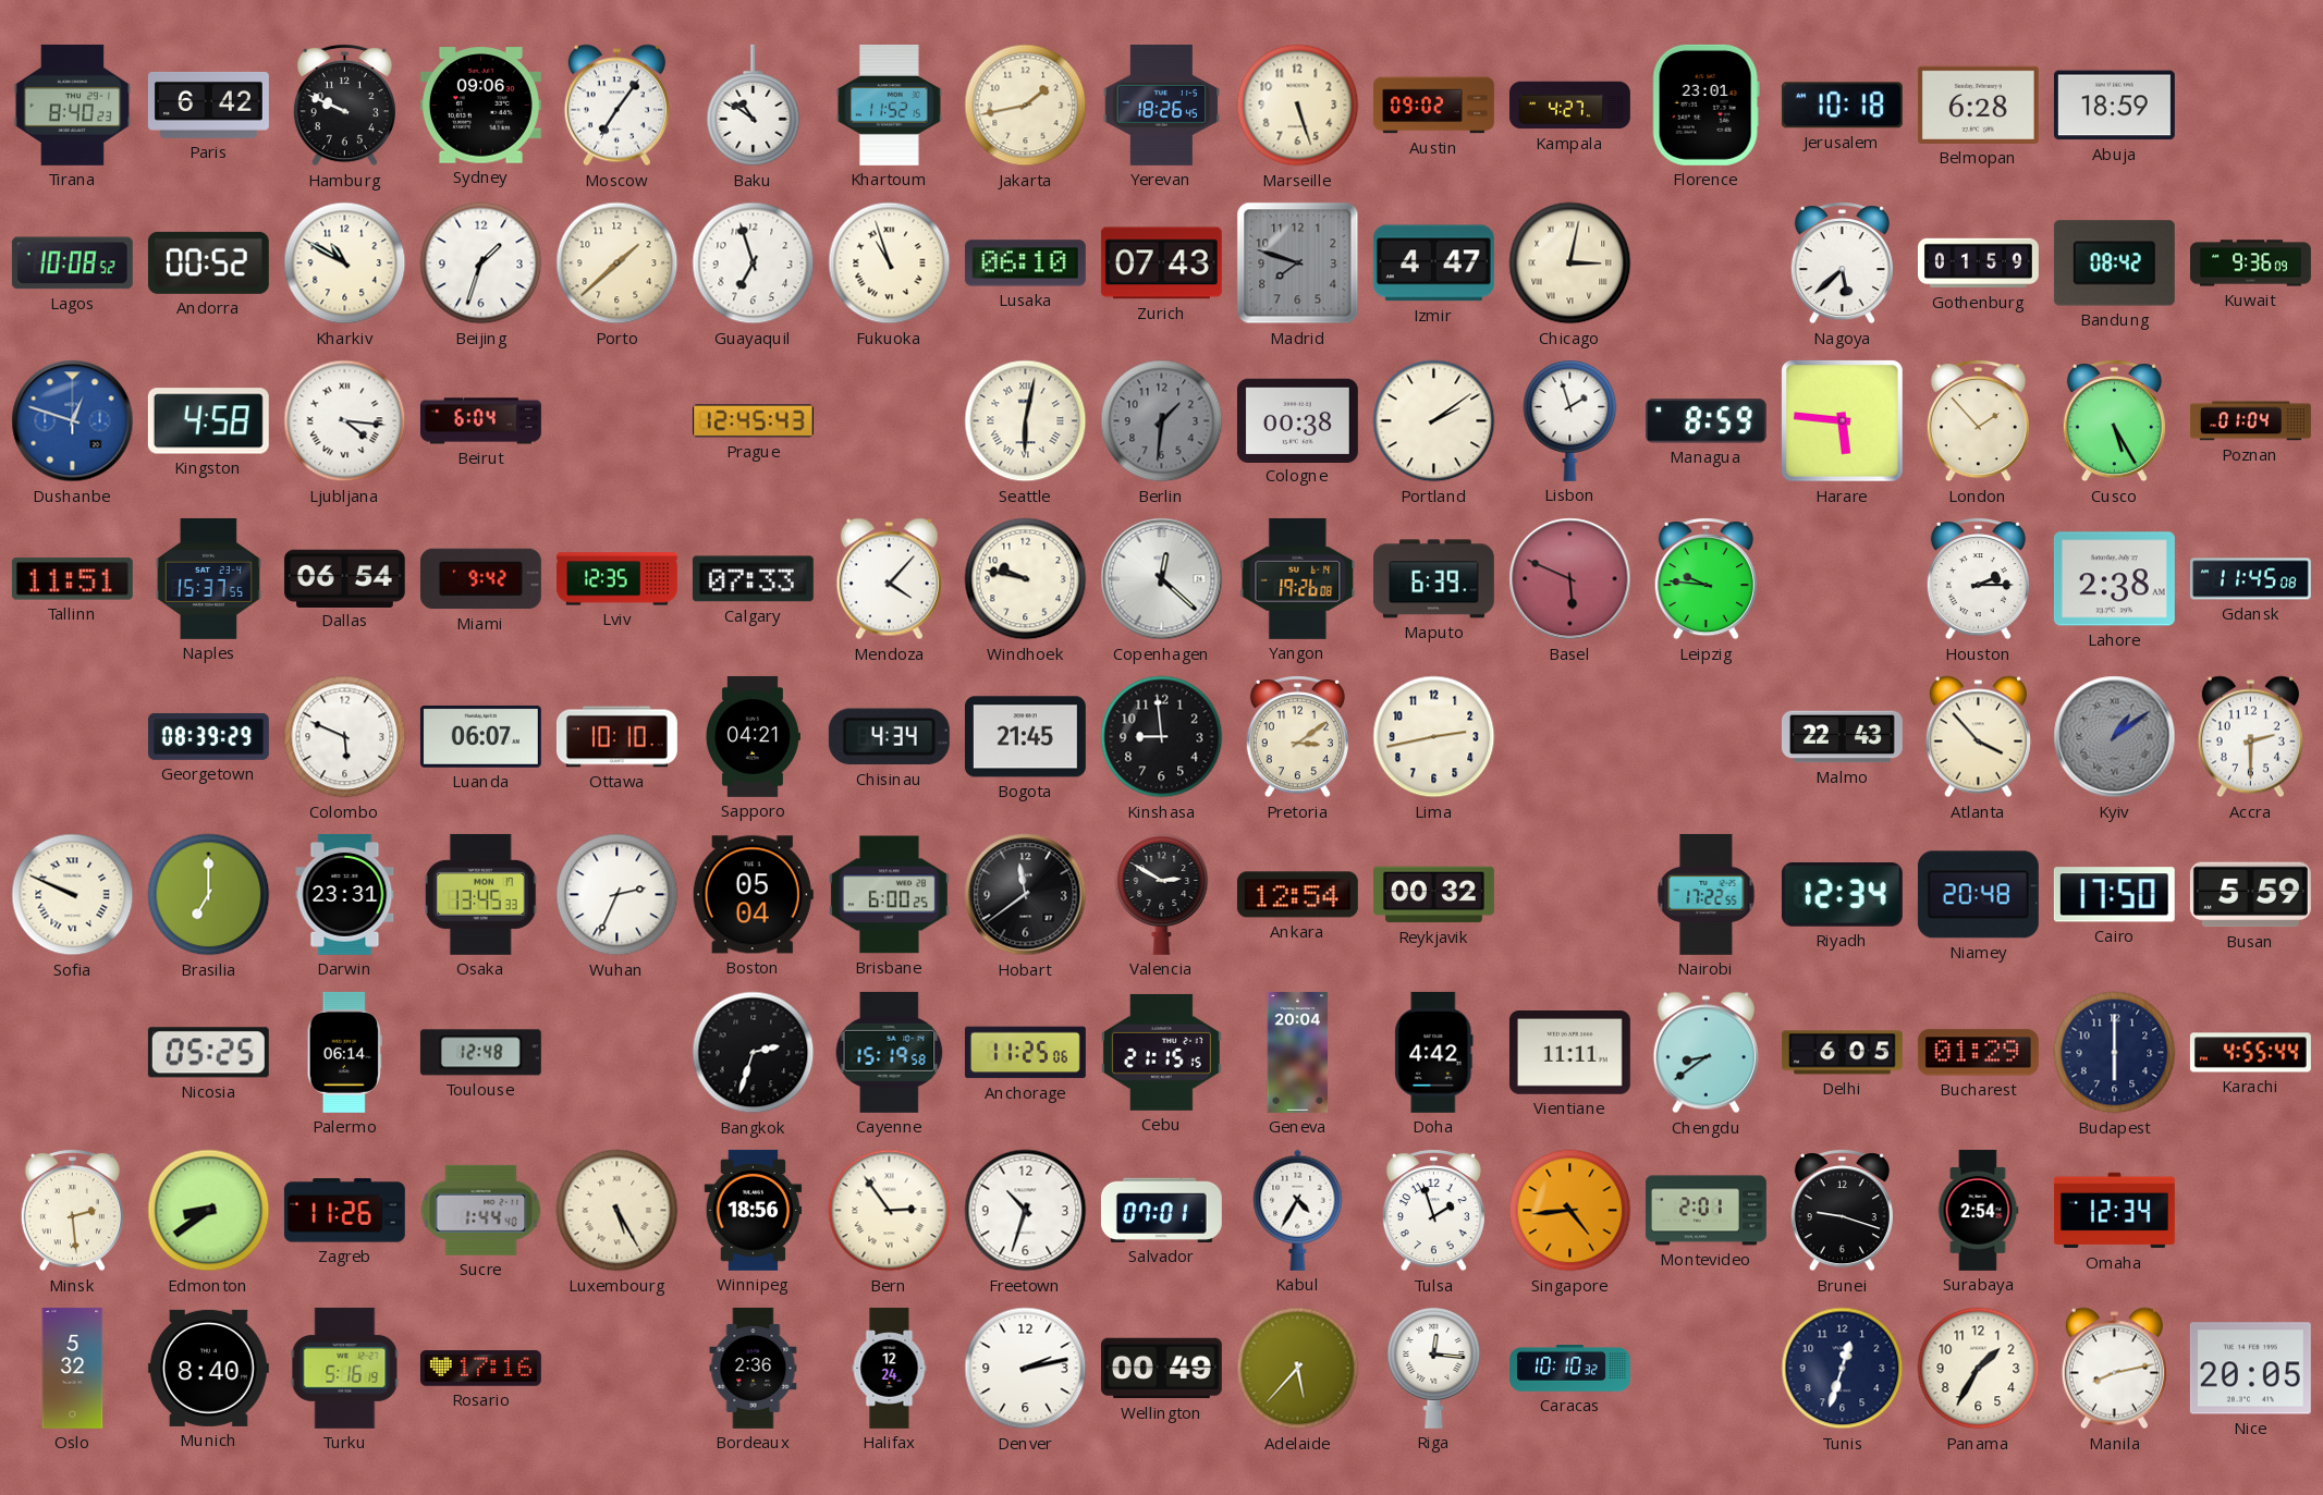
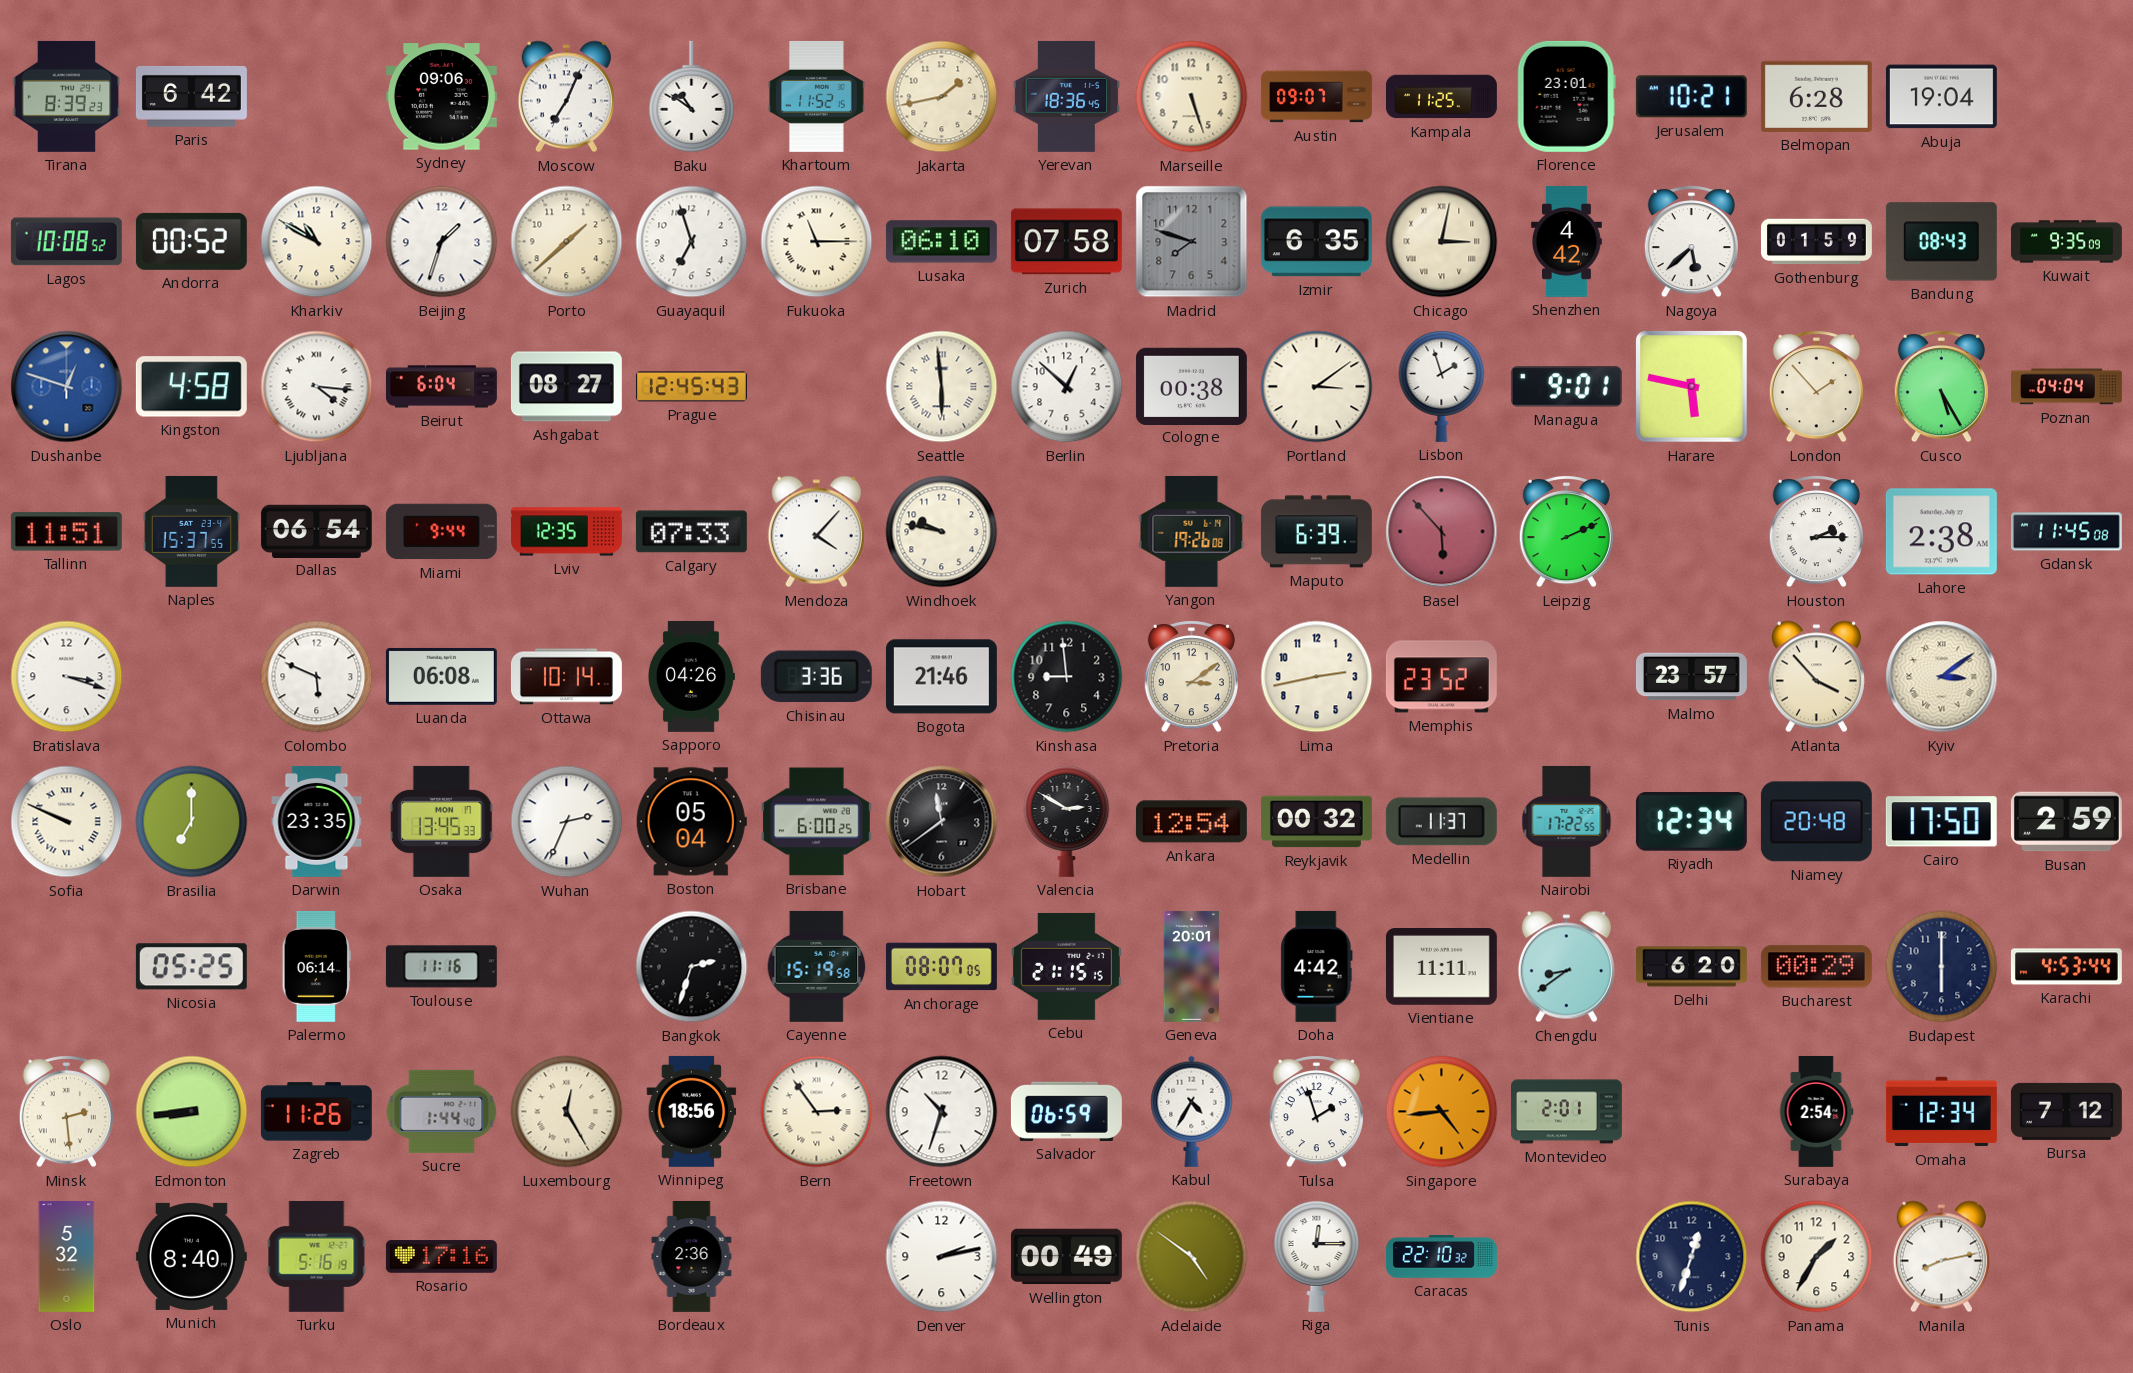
Tirana: 8:40 -> 8:39
Hamburg: 9:49 -> none
Moscow: 7:06 -> 7:04
Yerevan: 18:26 -> 18:36
Austin: 09:02 -> 09:07
Kampala: 4:27 -> 11:25
Jerusalem: 10:18 -> 10:21
Abuja: 18:59 -> 19:04
Fukuoka: 10:57 -> 11:15
Zurich: 07:43 -> 07:58
Izmir: 4:47 -> 6:35
Shenzhen: none -> 4:42
Bandung: 08:42 -> 08:43
Kuwait: 9:36 -> 9:35
Ashgabat: none -> 08:27
Seattle: 6:02 -> 5:59
Berlin: 1:31 -> 12:52
Berlin dial: grey -> white
Portland: 2:09 -> 3:09
Managua: 8:59 -> 9:01
Harare: 5:46 -> 5:47
Poznan: 01:04 -> 04:04
Miami: 9:42 -> 9:44
Copenhagen: 12:22 -> none
Basel: 5:49 -> 5:53
Leipzig: 9:46 -> 2:11
Bratislava: none -> 3:18
Georgetown: 08:39 -> none
Luanda: 06:07 -> 06:08
Ottawa: 10:10 -> 10:14
Sapporo: 04:21 -> 04:26
Chisinau: 4:34 -> 3:36
Bogota: 21:45 -> 21:46
Memphis: none -> 23:52
Malmo: 22:43 -> 23:57
Kyiv: 1:09 -> 3:09
Kyiv dial: grey -> cream
Accra: 2:30 -> none
Darwin: 23:31 -> 23:35
Medellin: none -> 11:37
Busan: 5:59 -> 2:59
Toulouse: 12:48 -> 11:16
Anchorage: 11:25 -> 08:07
Geneva: 20:04 -> 20:01
Delhi: 6:05 -> 6:20
Bucharest: 01:29 -> 00:29
Karachi: 4:55 -> 4:53
Edmonton: 8:39 -> 8:44
Luxembourg: 5:25 -> 12:25
Salvador: 07:01 -> 06:59
Brunei: 9:18 -> none
Bursa: none -> 7:12
Halifax: 12:24 -> none
Adelaide: 5:37 -> 4:51
Riga: 12:16 -> 12:15
Caracas: 10:10 -> 22:10
Nice: 20:05 -> none
